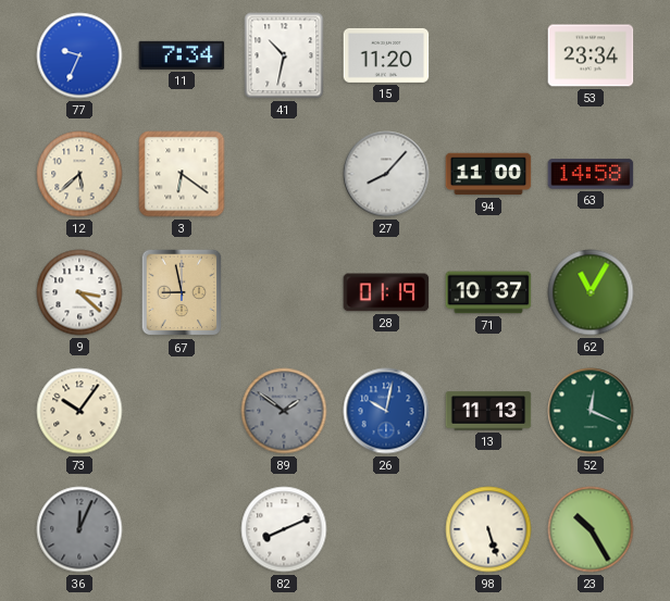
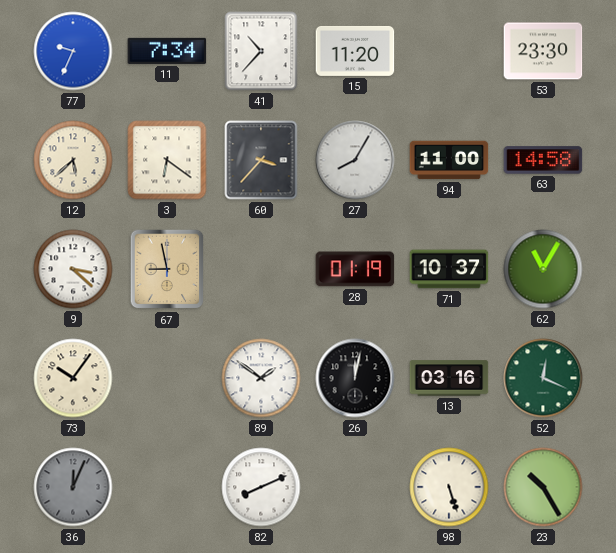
41: 10:32 -> 10:37
53: 23:34 -> 23:30
60: none -> 3:37
27: 8:07 -> 8:05
89 dial: grey -> white
26: 10:02 -> 12:02
26 dial: blue -> black
13: 11:13 -> 03:16
